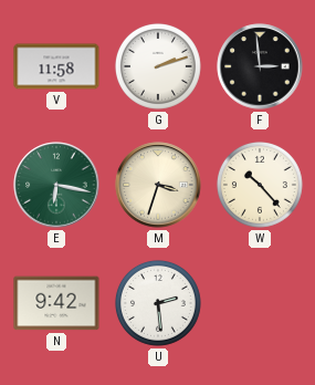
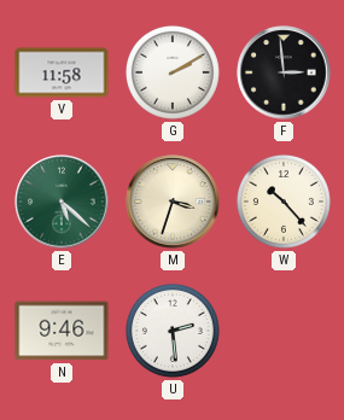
G: 2:12 -> 2:10
E: 6:17 -> 5:22
N: 9:42 -> 9:46
